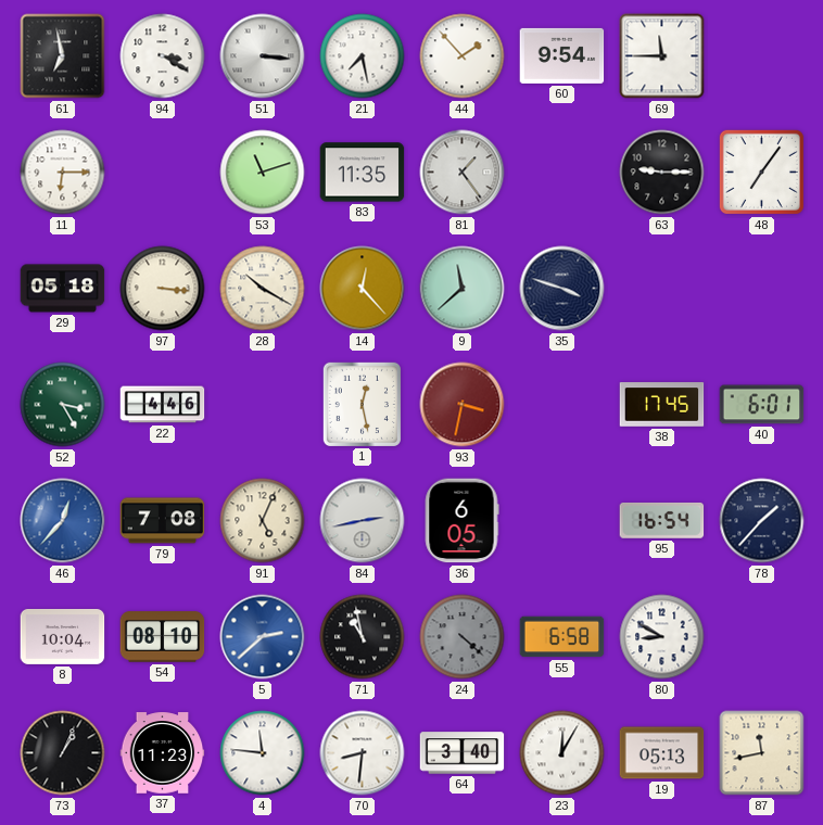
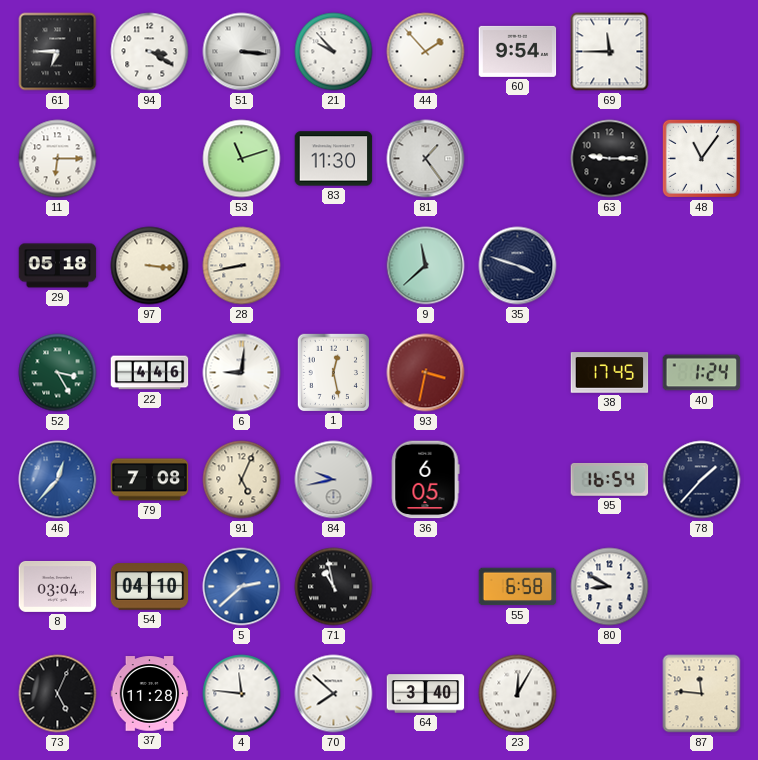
61: 6:58 -> 6:45
21: 7:28 -> 9:53
83: 11:35 -> 11:30
48: 7:06 -> 11:06
28: 10:20 -> 8:43
14: 12:23 -> none
6: none -> 9:01
40: 6:01 -> 1:24
84: 2:43 -> 9:43
8: 10:04 -> 03:04
54: 08:10 -> 04:10
24: 4:22 -> none
73: 1:04 -> 5:04
37: 11:23 -> 11:28
70: 8:31 -> 7:52
19: 05:13 -> none
87: 11:43 -> 11:46
